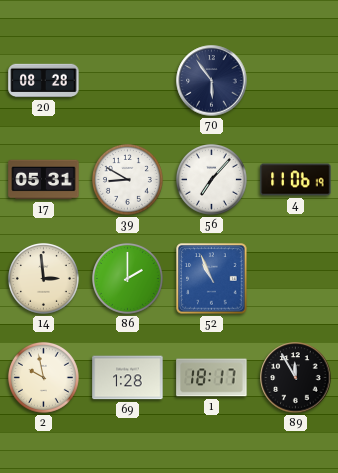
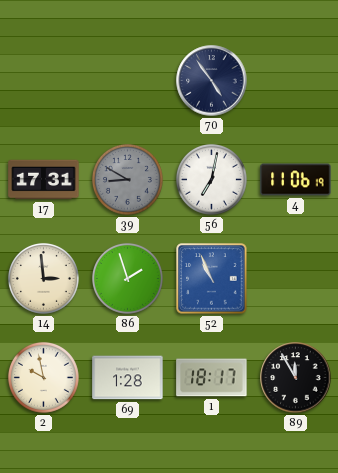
20: 08:28 -> none
70: 5:54 -> 4:54
17: 05:31 -> 17:31
39 dial: white -> grey
56: 7:07 -> 7:02
86: 2:00 -> 1:57
